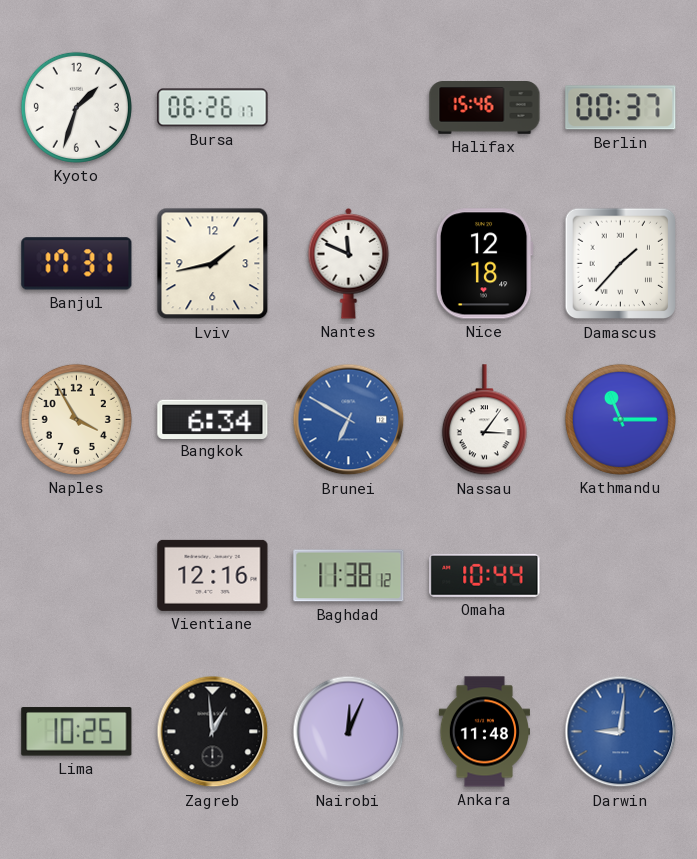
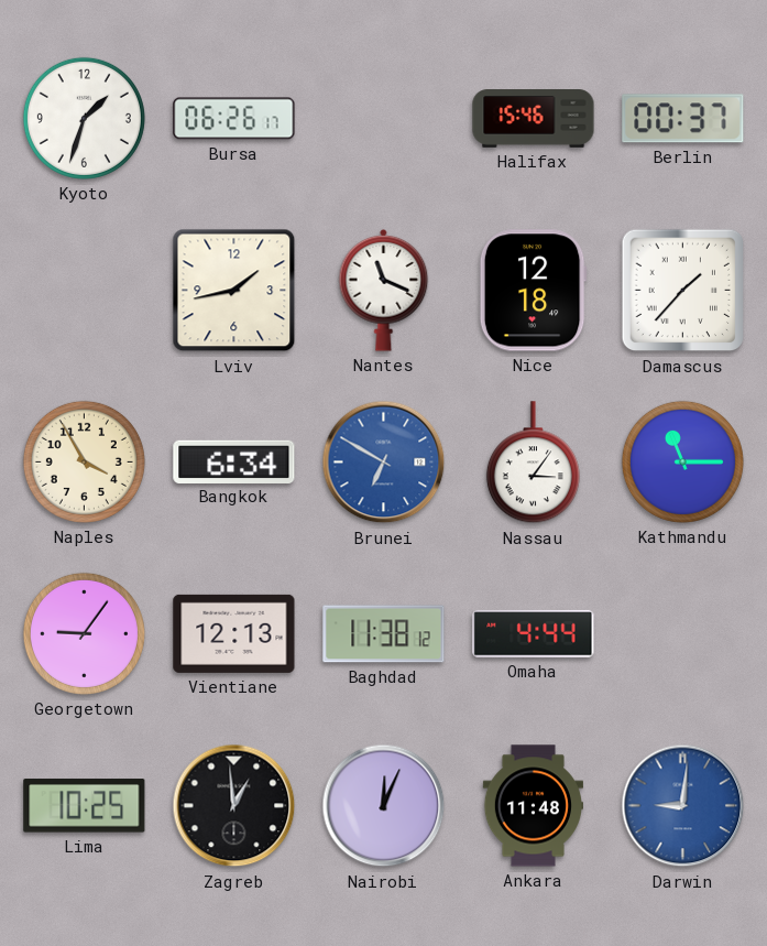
Banjul: 17:31 -> none
Nantes: 11:49 -> 11:19
Georgetown: none -> 9:06
Vientiane: 12:16 -> 12:13
Omaha: 10:44 -> 4:44
